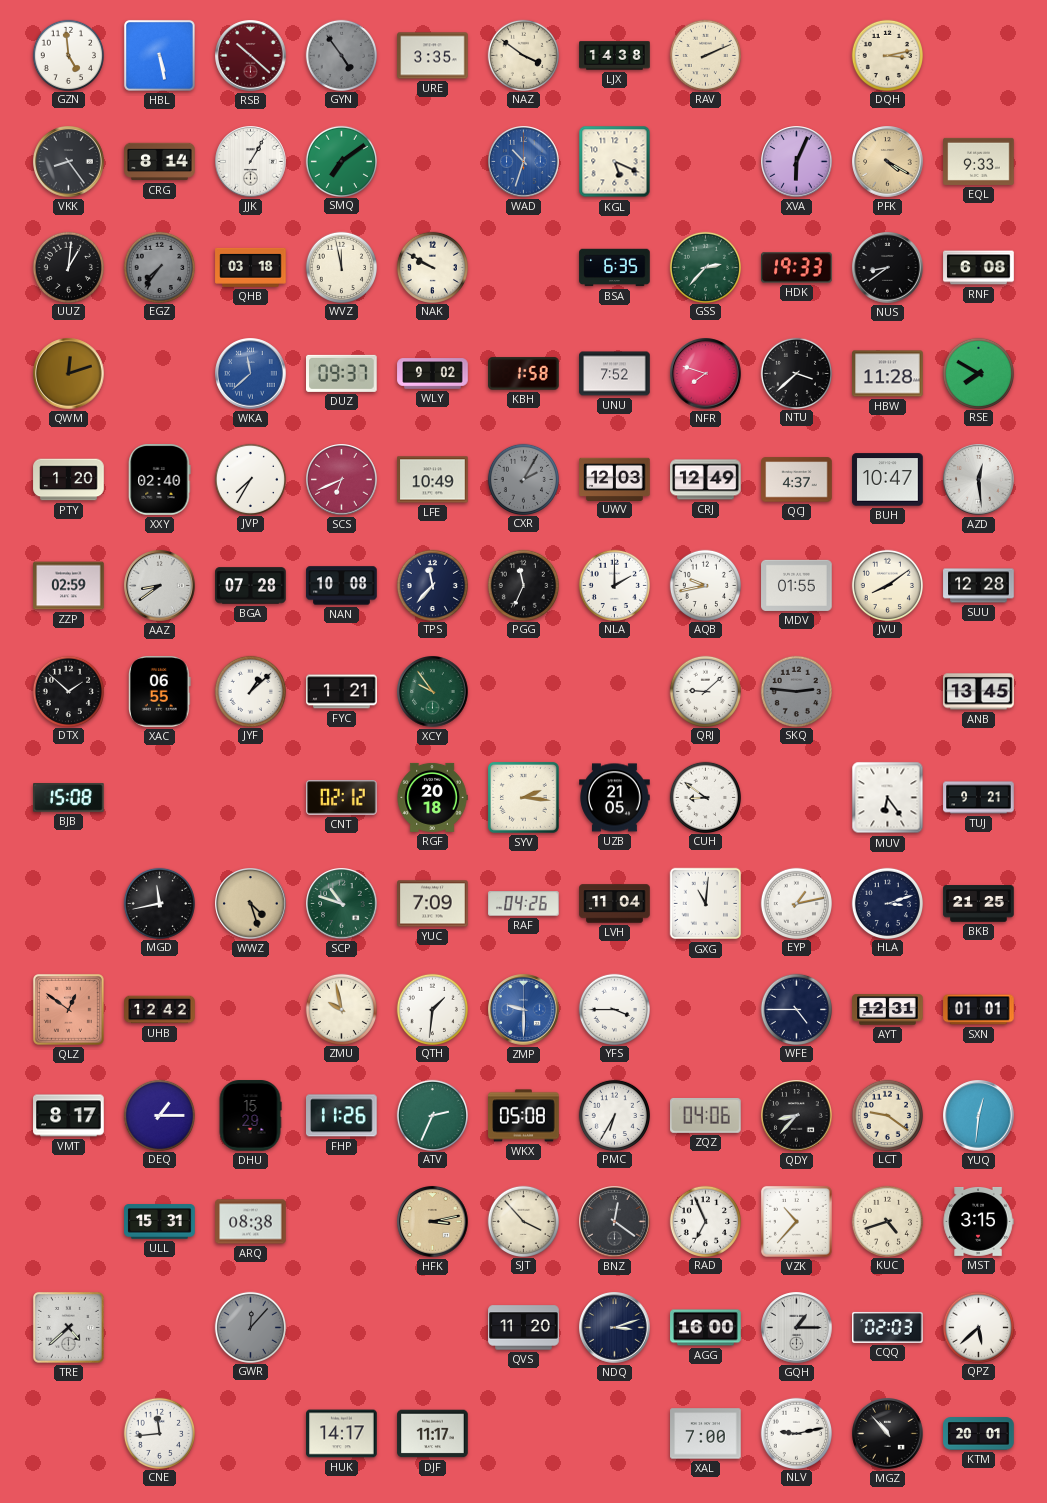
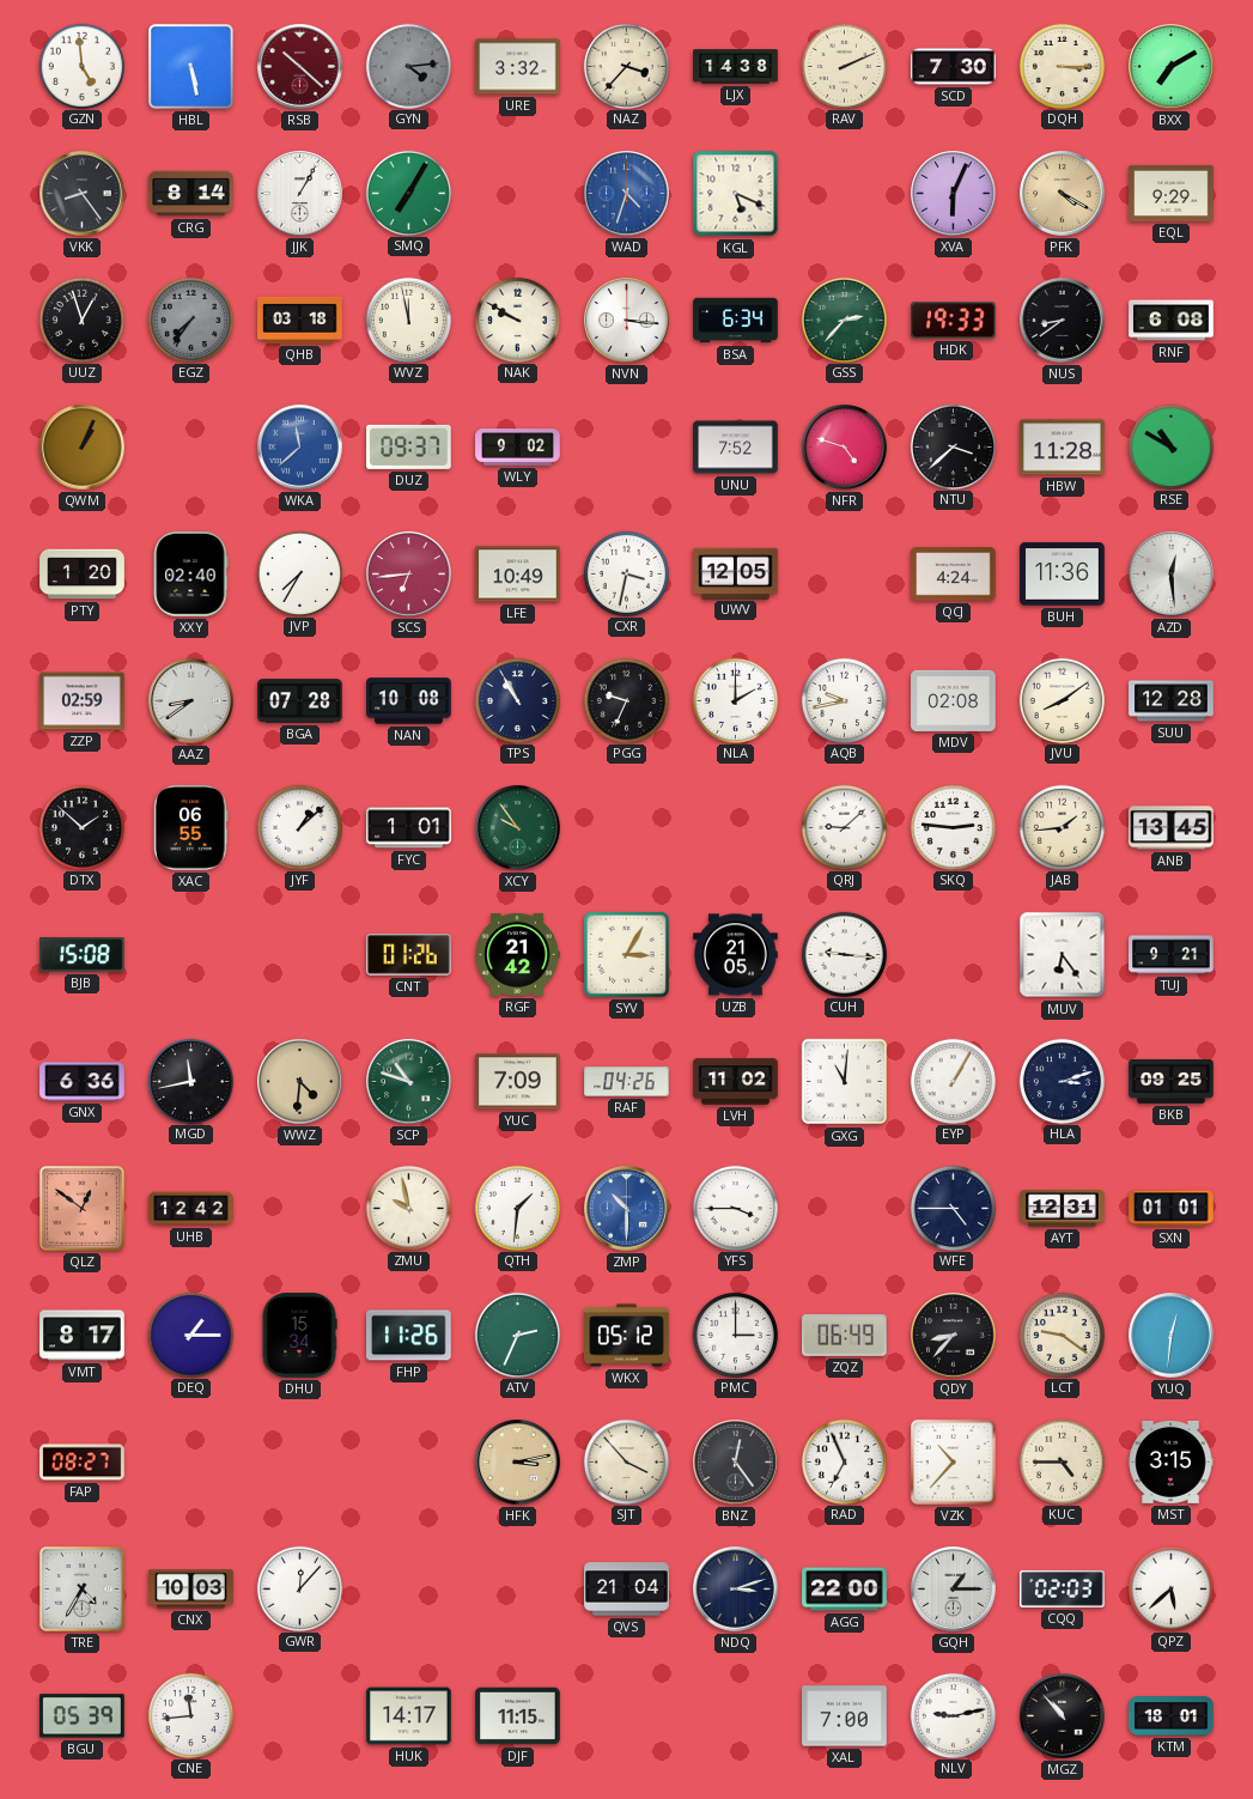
GYN: 4:54 -> 4:14
URE: 3:35 -> 3:32
NAZ: 3:51 -> 3:37
SCD: none -> 7:30
DQH: 3:13 -> 3:15
BXX: none -> 7:10
SMQ: 7:09 -> 7:05
WAD: 10:33 -> 4:33
EQL: 9:33 -> 9:29
UUZ: 1:01 -> 12:57
NVN: none -> 3:16
BSA: 6:35 -> 6:34
QWM: 12:12 -> 1:04
KBH: 1:58 -> none
NFR: 7:48 -> 4:48
RSE: 7:50 -> 10:50
SCS: 6:41 -> 6:44
CXR: 2:05 -> 3:32
CXR dial: grey -> white
UWV: 12:03 -> 12:05
CRJ: 12:49 -> none
QCJ: 4:37 -> 4:24
BUH: 10:47 -> 11:36
TPS: 11:37 -> 10:55
PGG: 11:34 -> 9:34
MDV: 01:55 -> 02:08
FYC: 1:21 -> 1:01
SKQ dial: grey -> white
JAB: none -> 1:44
CNT: 02:12 -> 01:26
RGF: 20:18 -> 21:42
SYV: 2:16 -> 3:05
CUH: 8:51 -> 9:16
GNX: none -> 6:36
WWZ: 4:27 -> 4:31
LVH: 11:04 -> 11:02
EYP: 1:13 -> 1:05
BKB: 21:25 -> 09:25
ZMP: 9:30 -> 10:30
DHU: 15:29 -> 15:34
WKX: 05:08 -> 05:12
PMC: 6:35 -> 3:00
ZQZ: 04:06 -> 06:49
FAP: none -> 08:27
ULL: 15:31 -> none
ARQ: 08:38 -> none
BNZ: 12:21 -> 12:24
KUC: 4:42 -> 4:45
TRE: 4:38 -> 4:35
CNX: none -> 10:03
GWR dial: grey -> white
QVS: 11:20 -> 21:04
AGG: 16:00 -> 22:00
BGU: none -> 05:39
DJF: 11:17 -> 11:15
KTM: 20:01 -> 18:01
